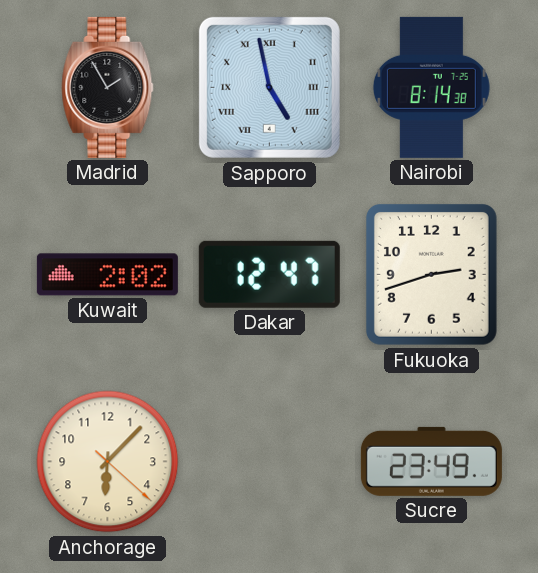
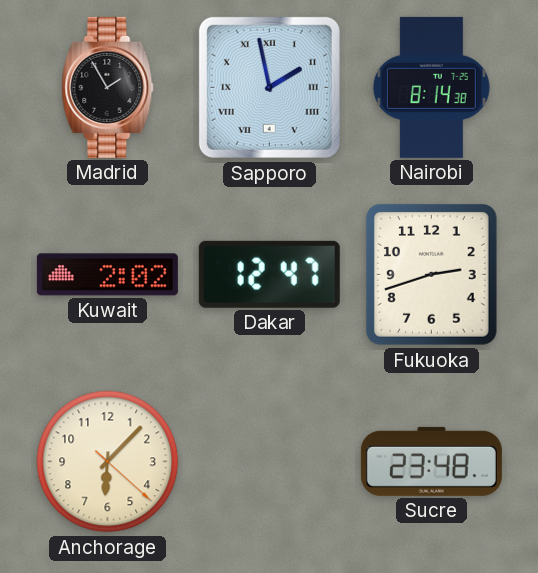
Sapporo: 4:58 -> 1:58
Sucre: 23:49 -> 23:48
